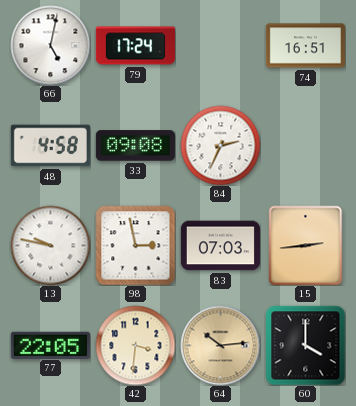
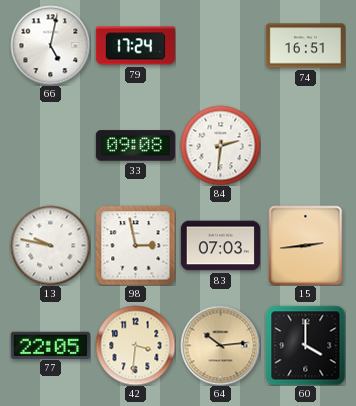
48: 4:58 -> none
84: 2:34 -> 2:31
